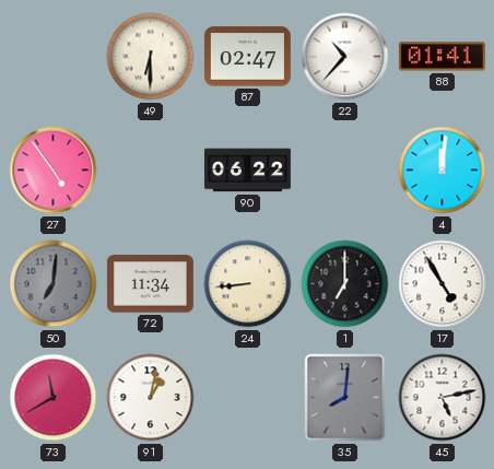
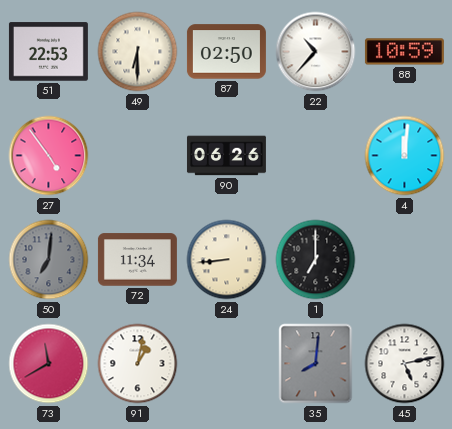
51: none -> 22:53
87: 02:47 -> 02:50
88: 01:41 -> 10:59
90: 06:22 -> 06:26
17: 4:55 -> none
